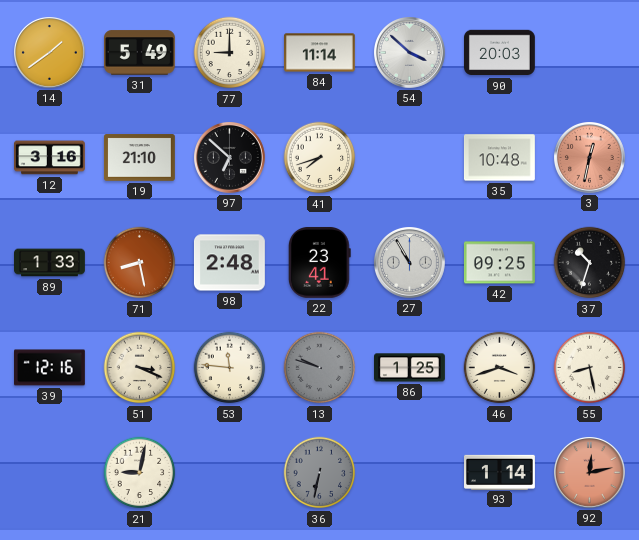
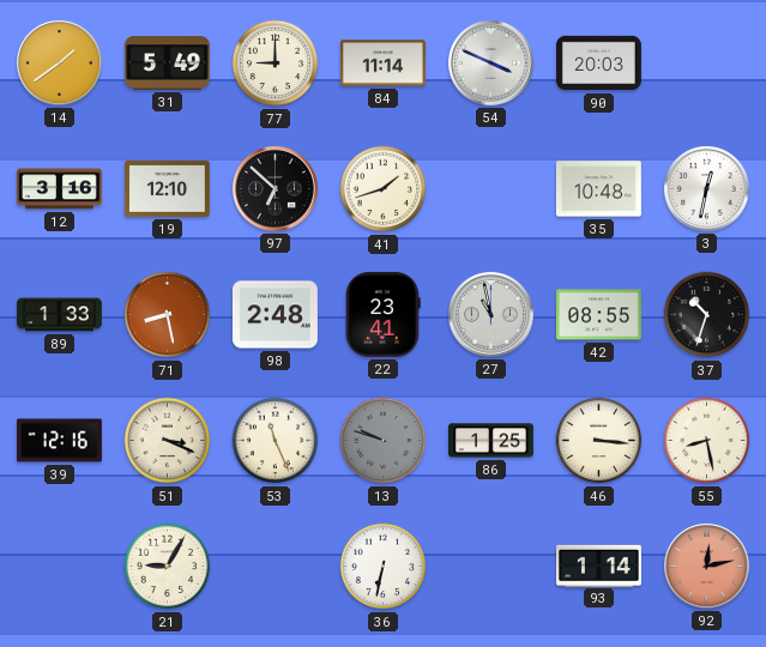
54: 3:52 -> 3:49
19: 21:10 -> 12:10
41: 7:42 -> 1:42
3 dial: salmon -> white
27: 10:55 -> 10:58
42: 09:25 -> 08:55
53: 11:46 -> 11:26
46: 3:42 -> 3:16
21: 9:02 -> 9:05
36 dial: grey -> white
